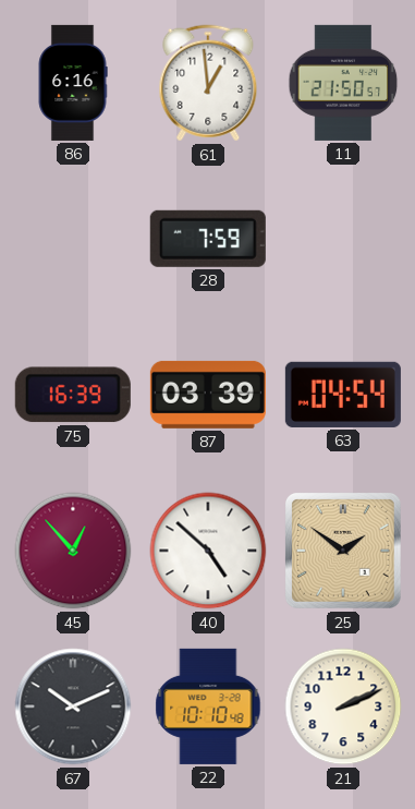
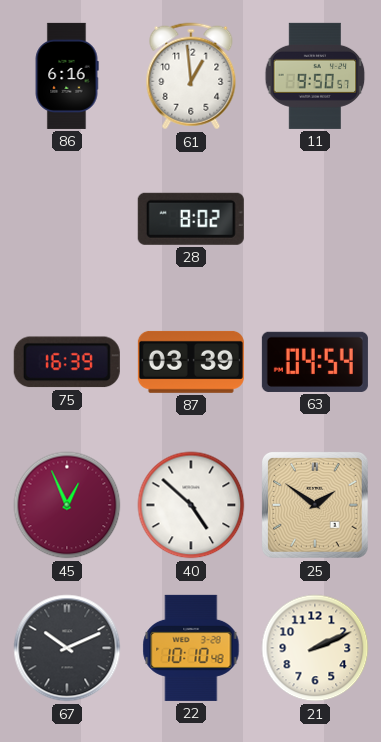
11: 21:50 -> 9:50
28: 7:59 -> 8:02
45: 12:53 -> 12:56
